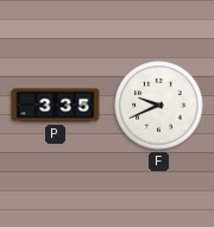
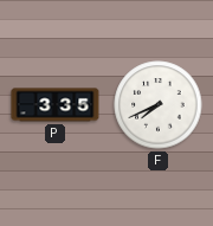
F: 9:41 -> 7:41
